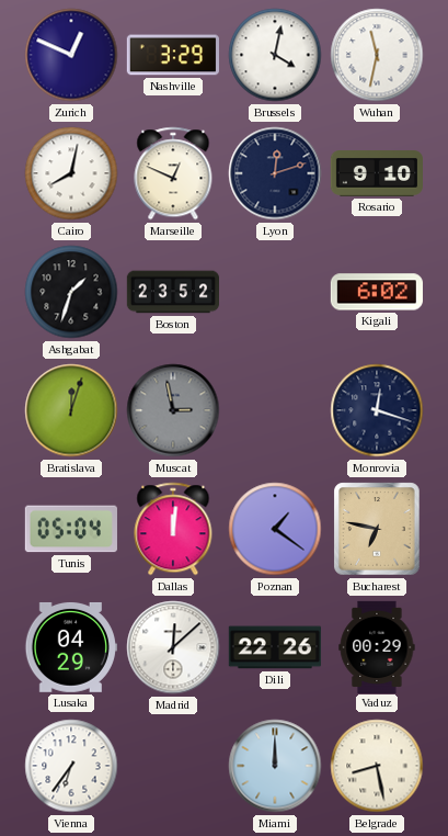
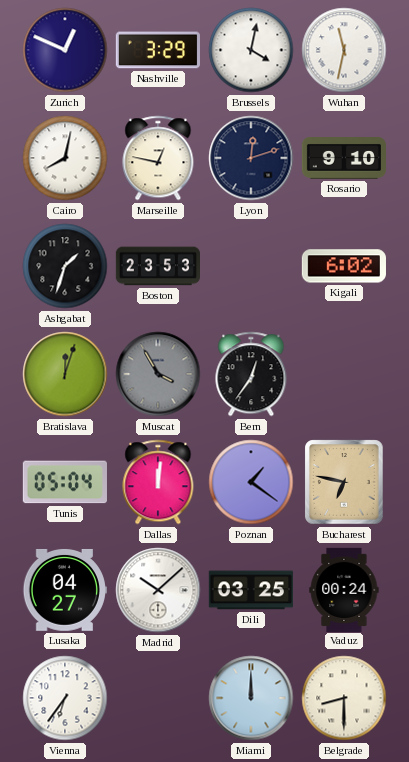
Marseille: 12:49 -> 12:47
Boston: 23:52 -> 23:53
Muscat: 2:58 -> 3:55
Bern: none -> 12:36
Monrovia: 12:18 -> none
Lusaka: 04:29 -> 04:27
Madrid: 12:08 -> 10:08
Dili: 22:26 -> 03:25
Vaduz: 00:29 -> 00:24
Belgrade: 8:28 -> 8:30
